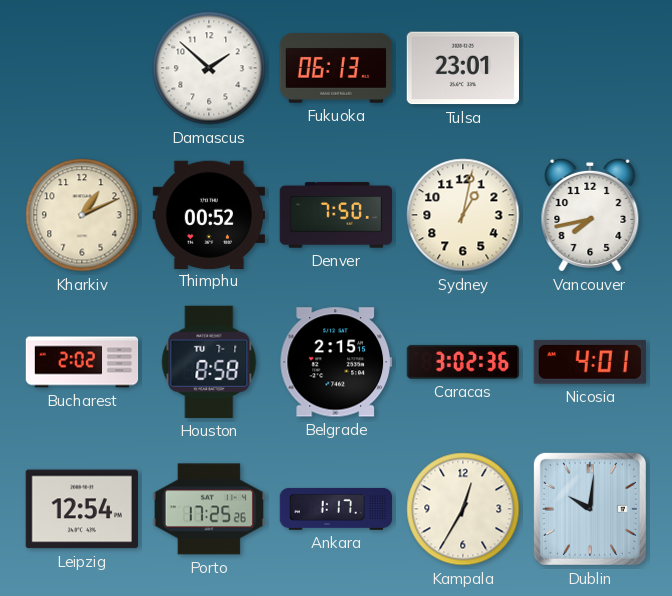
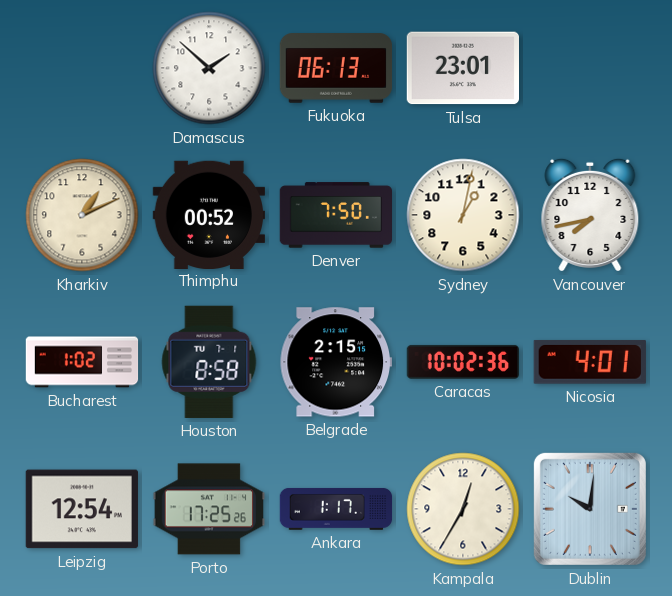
Bucharest: 2:02 -> 1:02
Caracas: 3:02 -> 10:02
